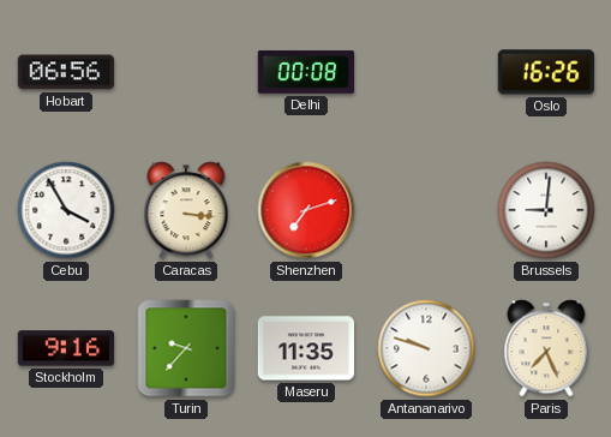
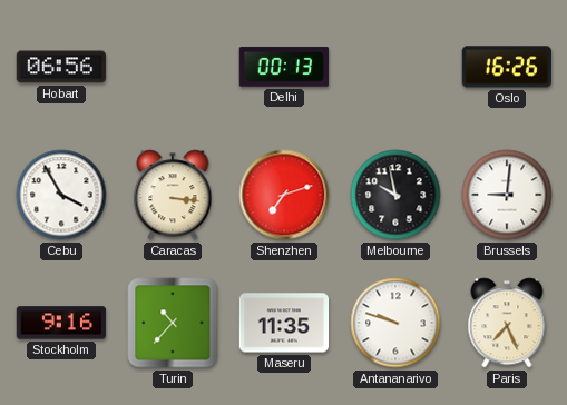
Delhi: 00:08 -> 00:13
Melbourne: none -> 9:58
Turin: 9:37 -> 10:37
